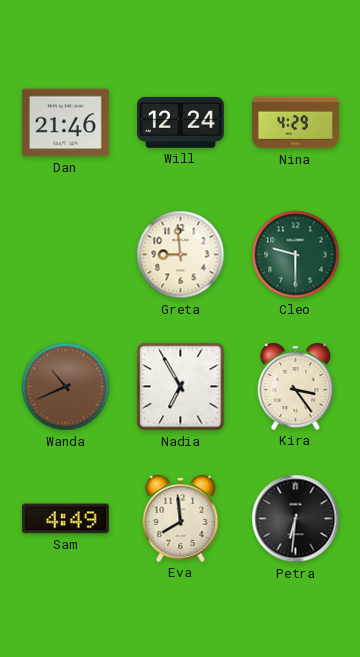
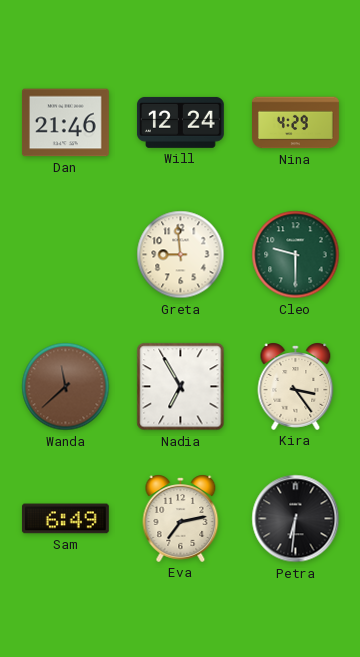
Wanda: 10:41 -> 11:38
Sam: 4:49 -> 6:49
Eva: 7:59 -> 7:13
